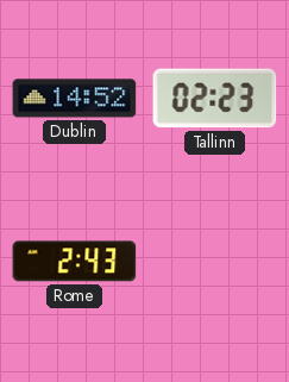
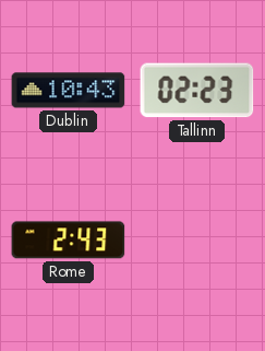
Dublin: 14:52 -> 10:43
